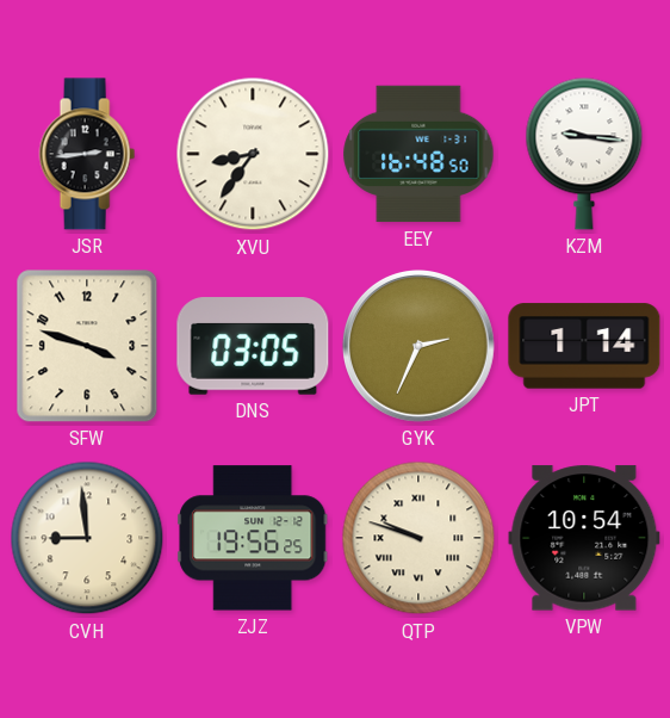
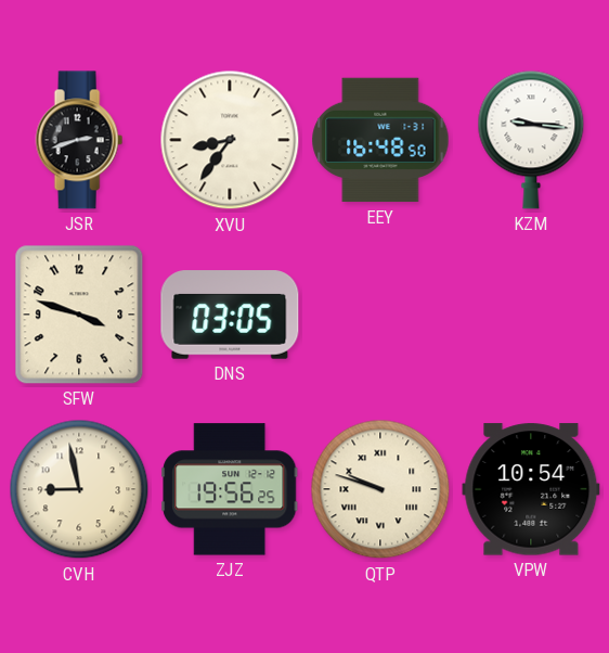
JSR: 2:44 -> 2:42
GYK: 2:34 -> none
JPT: 1:14 -> none
CVH: 8:59 -> 8:58
